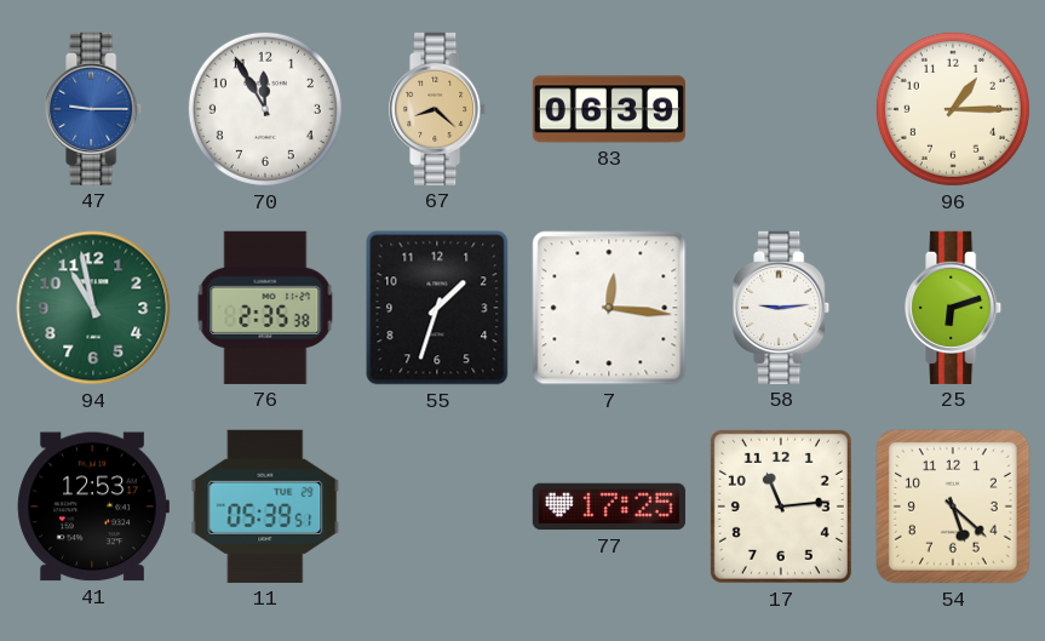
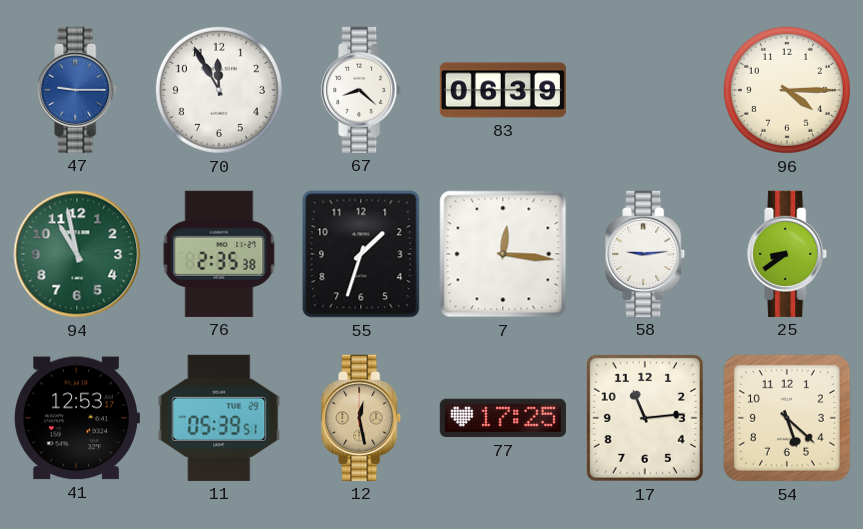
67 dial: champagne -> white
96: 1:15 -> 4:15
25: 6:12 -> 8:39
12: none -> 12:28
